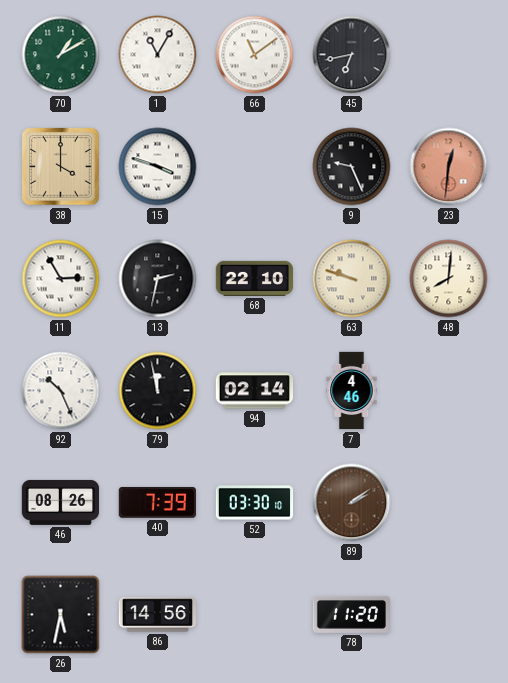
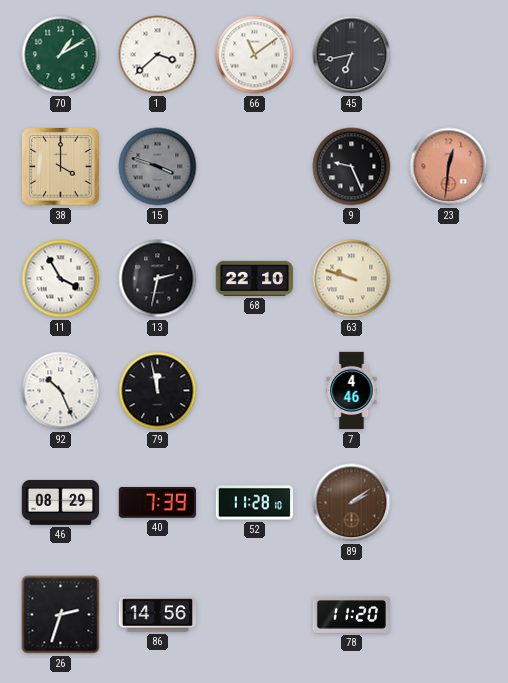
1: 11:05 -> 3:38
15 dial: white -> grey
11: 2:55 -> 3:55
48: 8:01 -> none
94: 02:14 -> none
46: 08:26 -> 08:29
52: 03:30 -> 11:28
26: 5:32 -> 2:33
